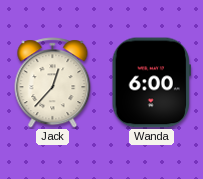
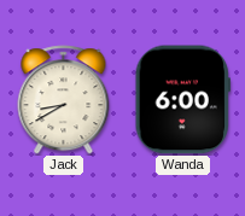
Jack: 12:37 -> 8:40
